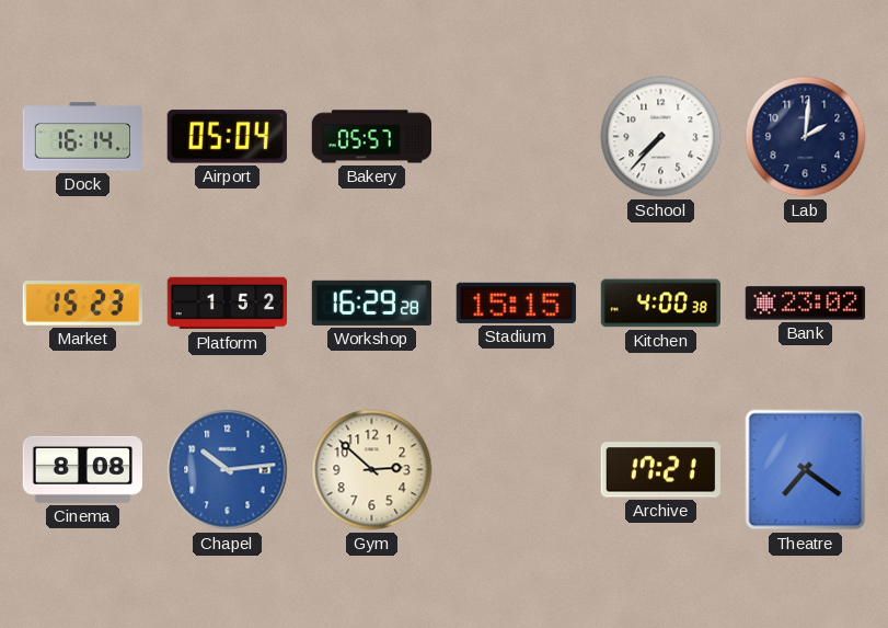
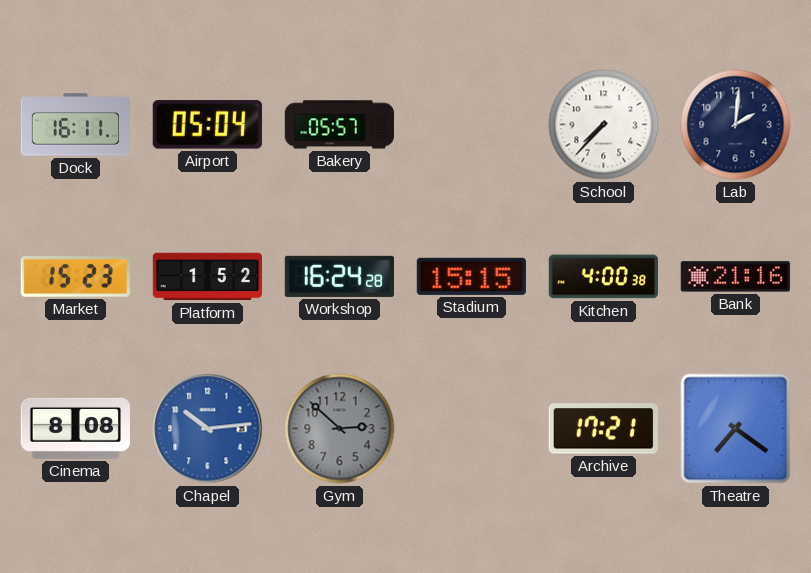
Dock: 16:14 -> 16:11
Workshop: 16:29 -> 16:24
Bank: 23:02 -> 21:16
Gym dial: cream -> grey
